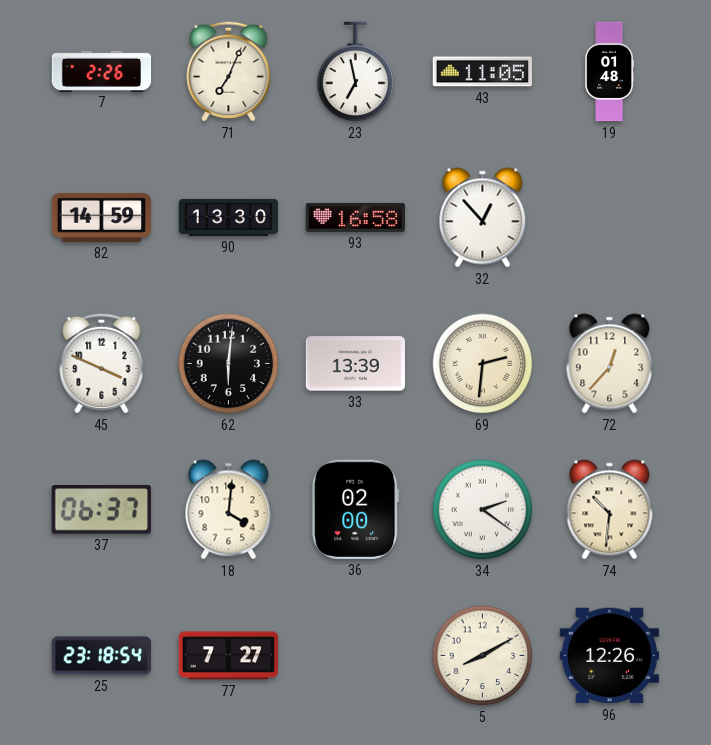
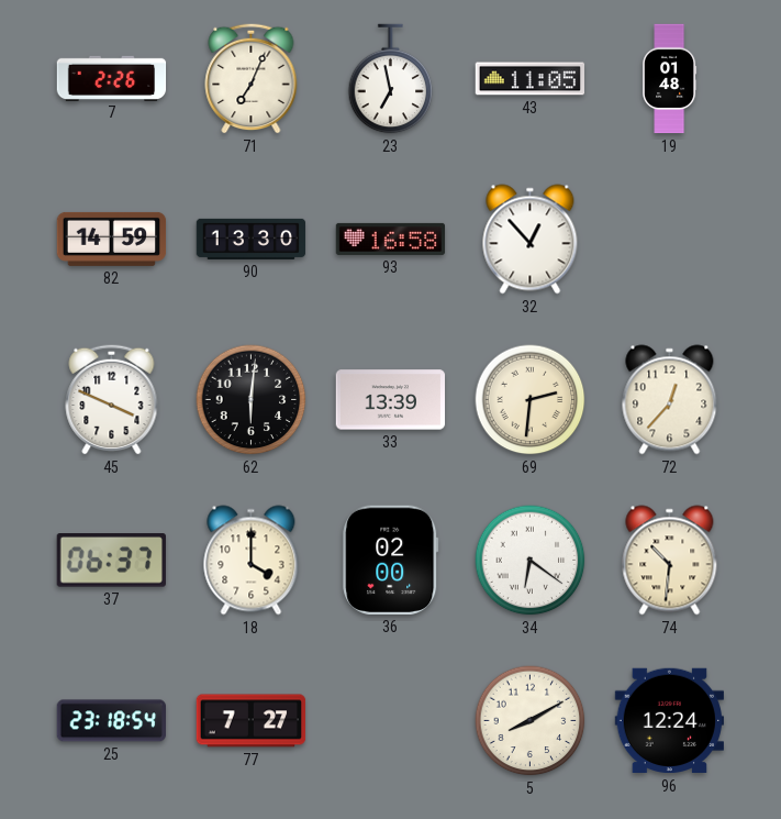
18: 4:01 -> 4:00
34: 2:21 -> 6:21
96: 12:26 -> 12:24
